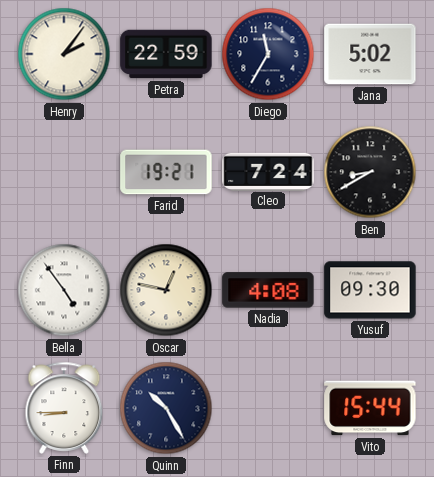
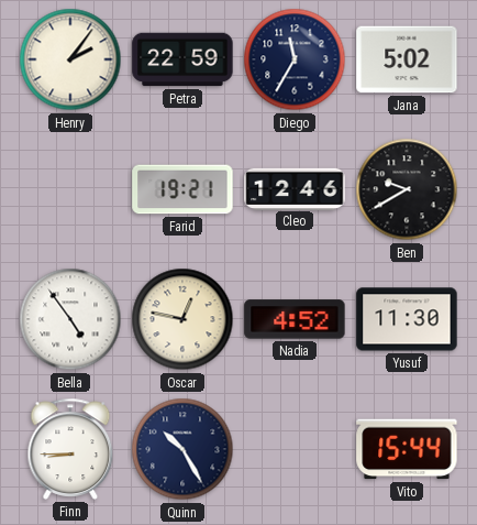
Cleo: 7:24 -> 12:46
Ben: 8:40 -> 9:40
Nadia: 4:08 -> 4:52
Yusuf: 09:30 -> 11:30
